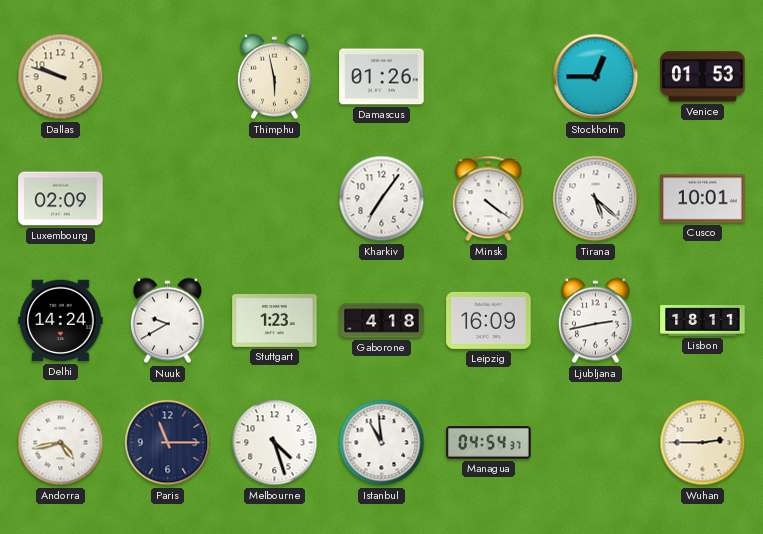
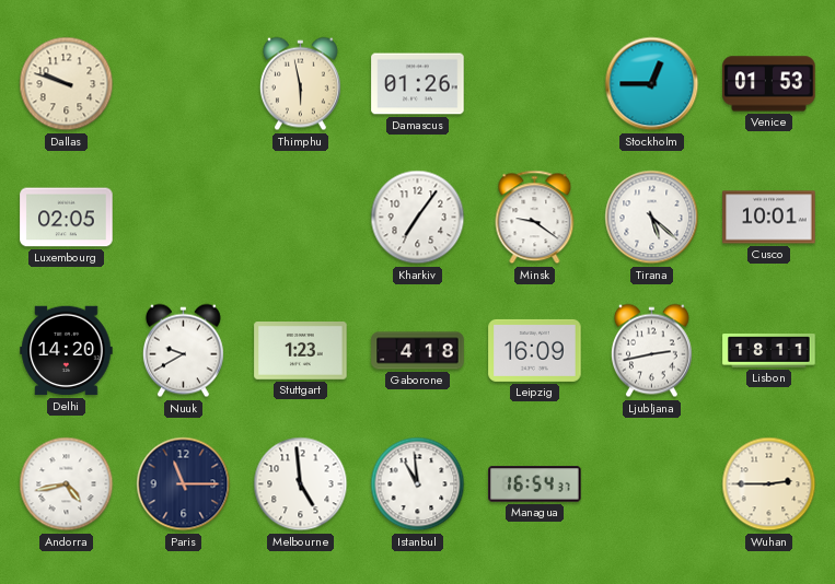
Luxembourg: 02:09 -> 02:05
Minsk: 4:21 -> 9:21
Delhi: 14:24 -> 14:20
Melbourne: 4:27 -> 4:59
Managua: 04:54 -> 16:54
